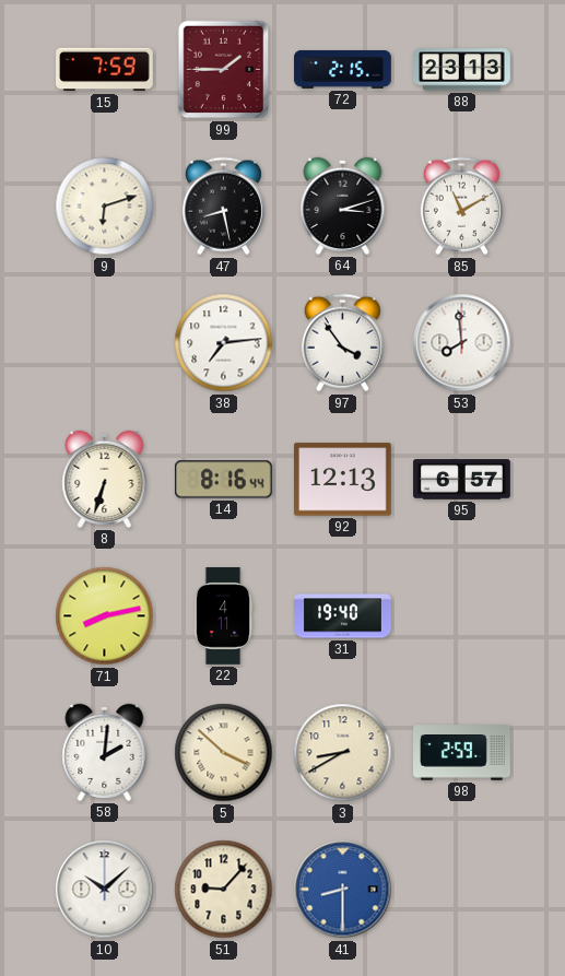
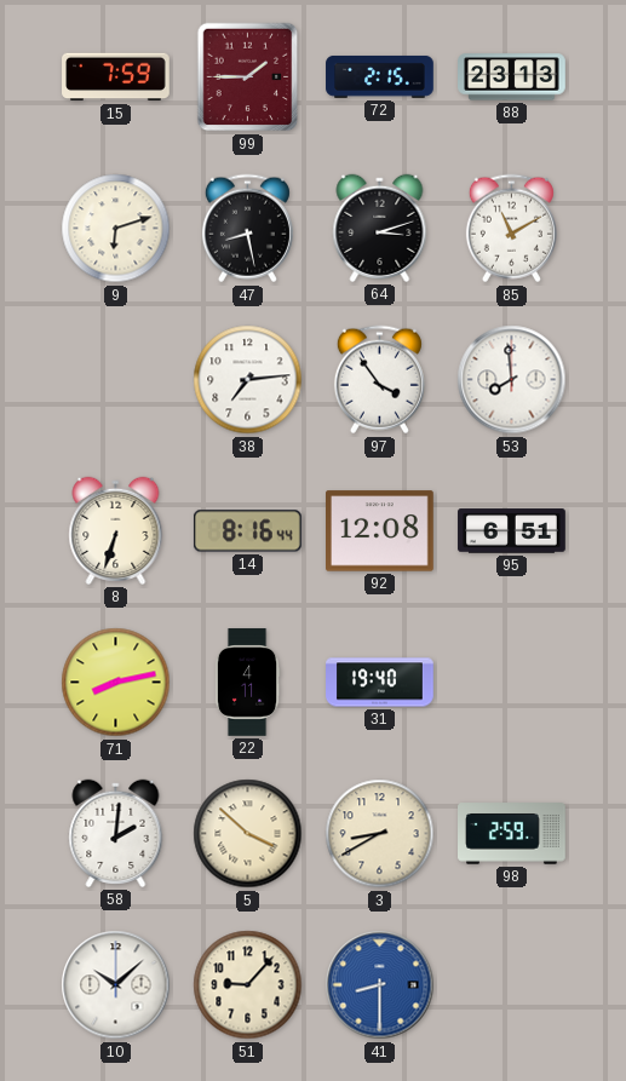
92: 12:13 -> 12:08
95: 6:57 -> 6:51
